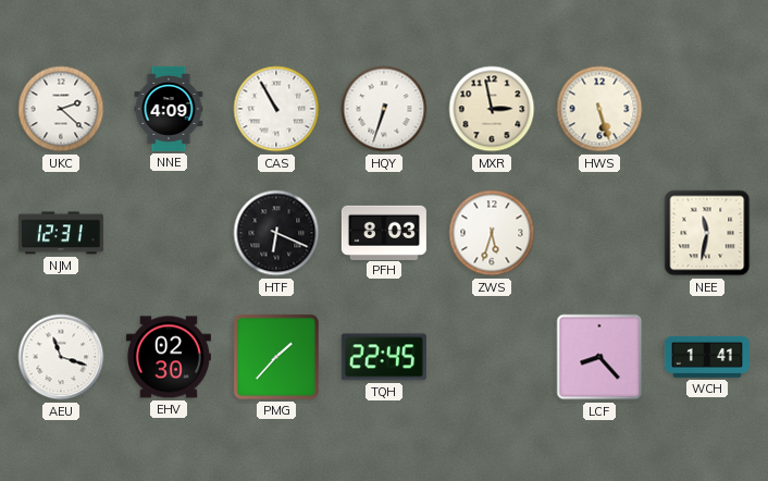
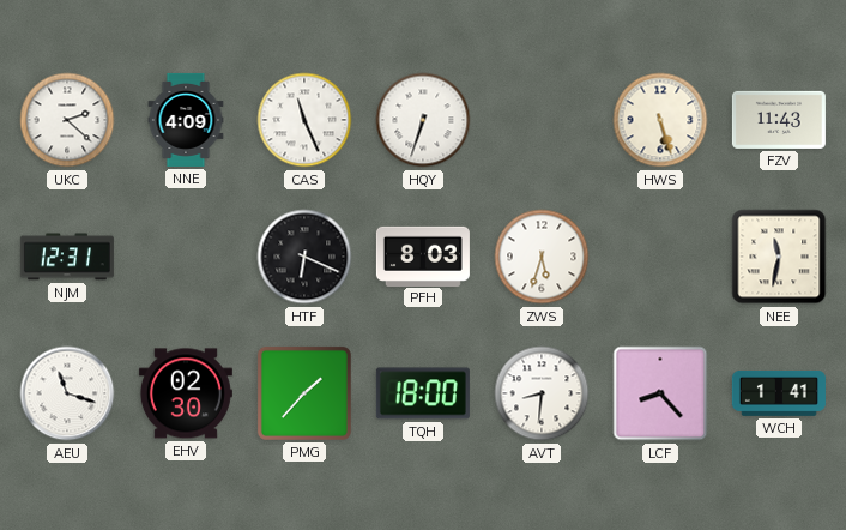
CAS: 10:55 -> 11:26
MXR: 2:58 -> none
FZV: none -> 11:43
TQH: 22:45 -> 18:00
AVT: none -> 8:31
